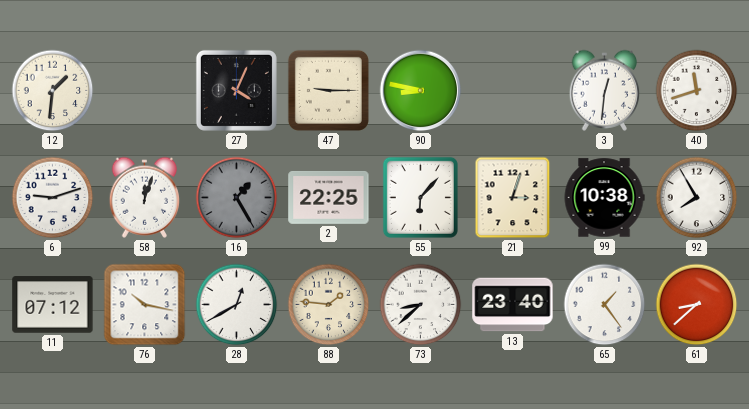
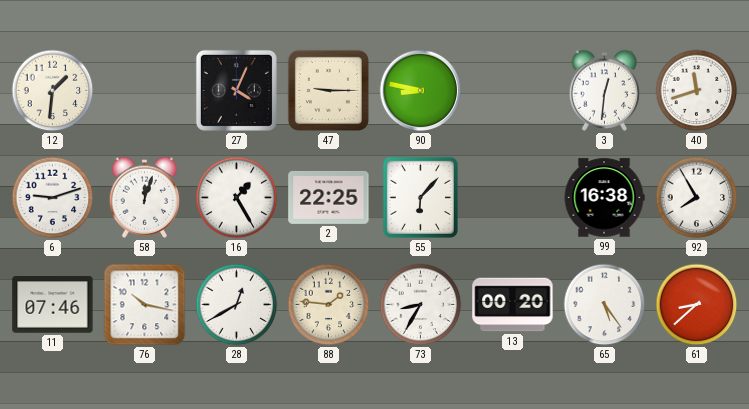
16 dial: grey -> white
21: 3:03 -> none
99: 10:38 -> 16:38
11: 07:12 -> 07:46
73: 8:38 -> 8:35
13: 23:40 -> 00:20
65: 1:24 -> 5:24
